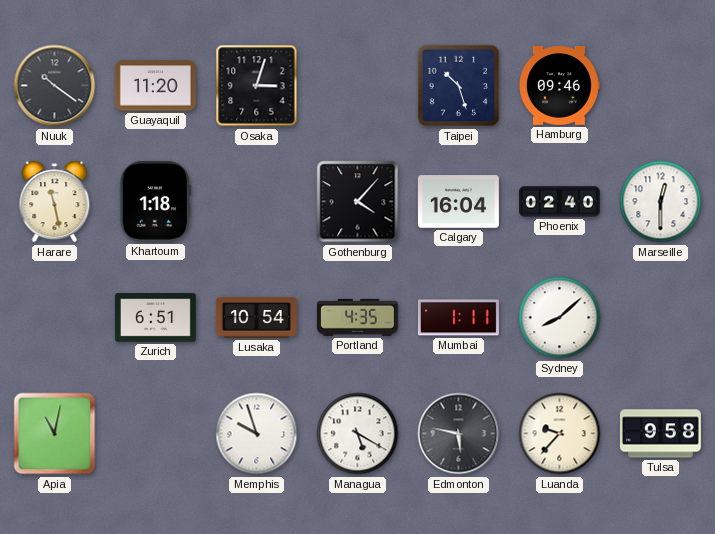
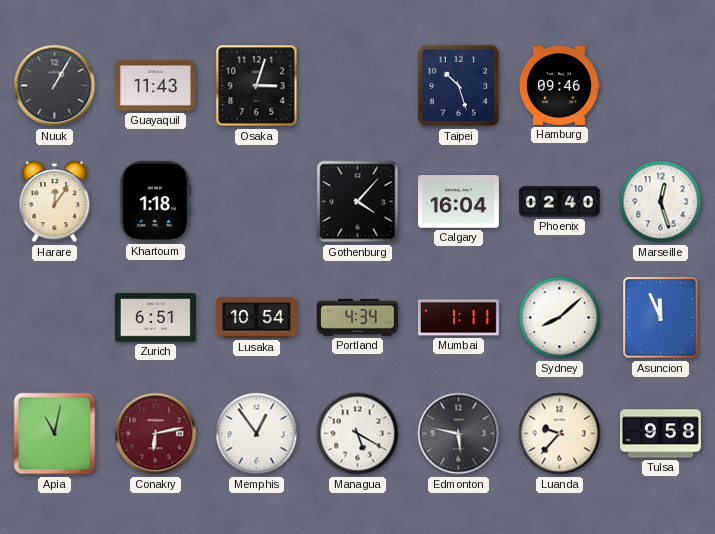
Nuuk: 10:21 -> 1:05
Guayaquil: 11:20 -> 11:43
Harare: 11:28 -> 12:06
Marseille: 12:30 -> 12:27
Portland: 4:35 -> 4:34
Asuncion: none -> 11:56
Conakry: none -> 6:13
Memphis: 9:57 -> 12:54
